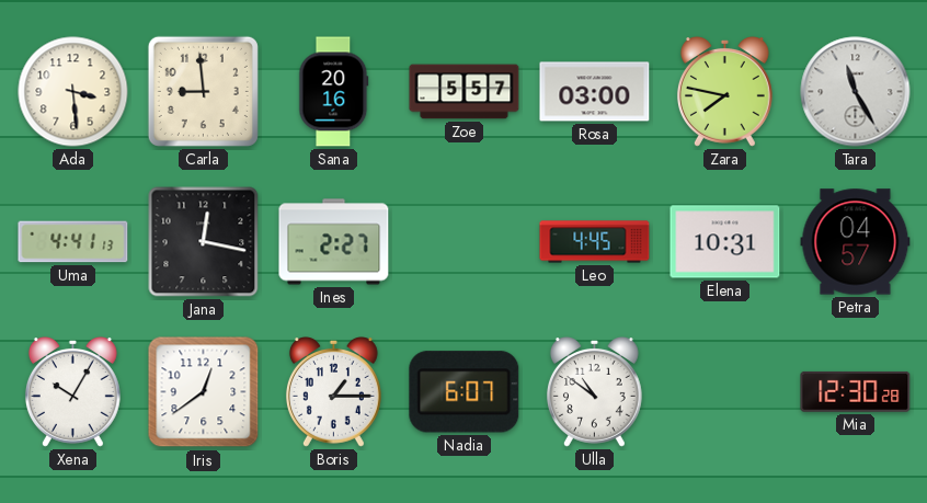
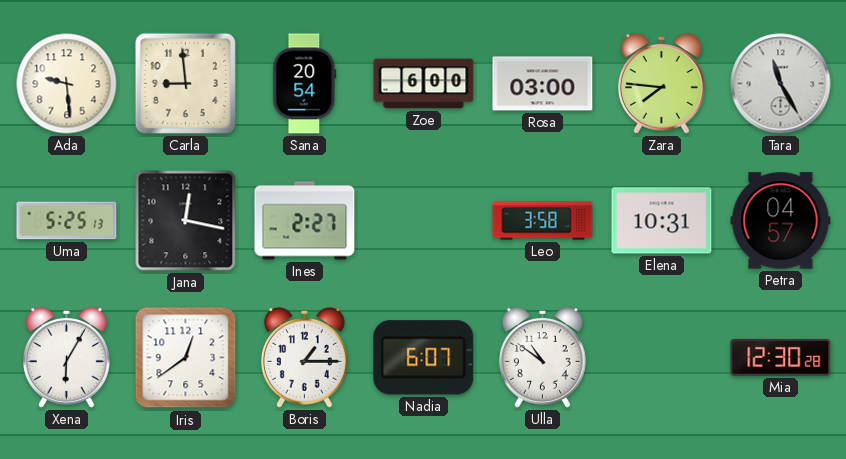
Ada: 3:29 -> 9:29
Sana: 20:16 -> 20:54
Zoe: 5:57 -> 6:00
Zara: 7:47 -> 7:46
Uma: 4:41 -> 5:25
Leo: 4:45 -> 3:58
Xena: 10:05 -> 6:05
